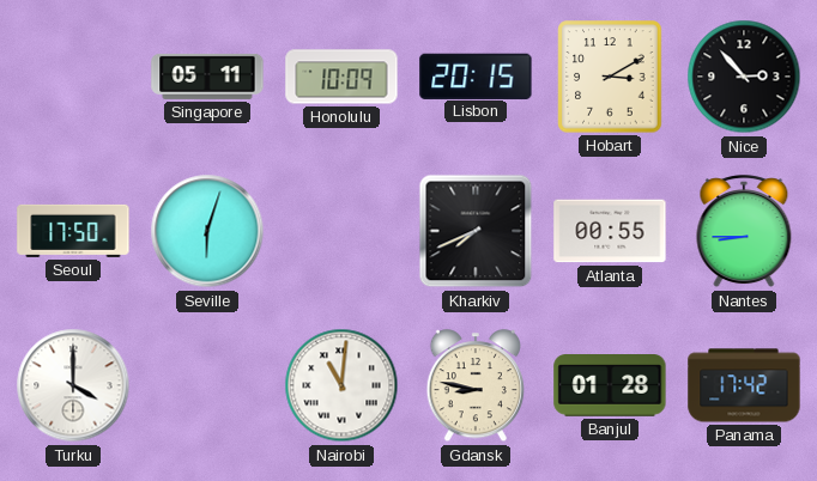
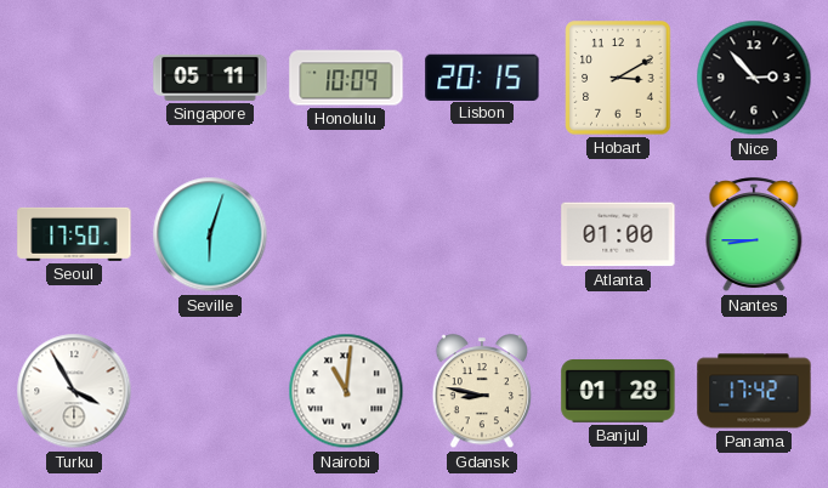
Kharkiv: 7:41 -> none
Atlanta: 00:55 -> 01:00
Turku: 4:00 -> 3:55
